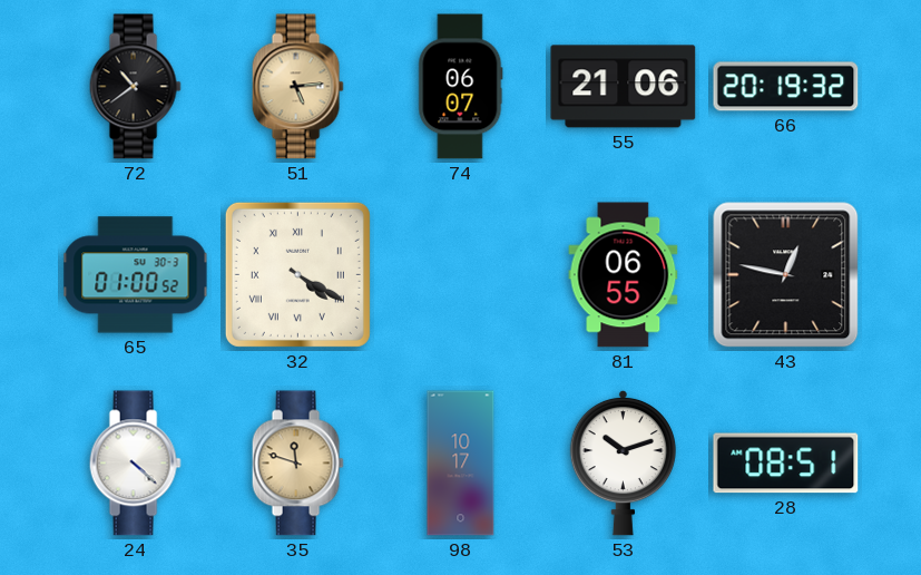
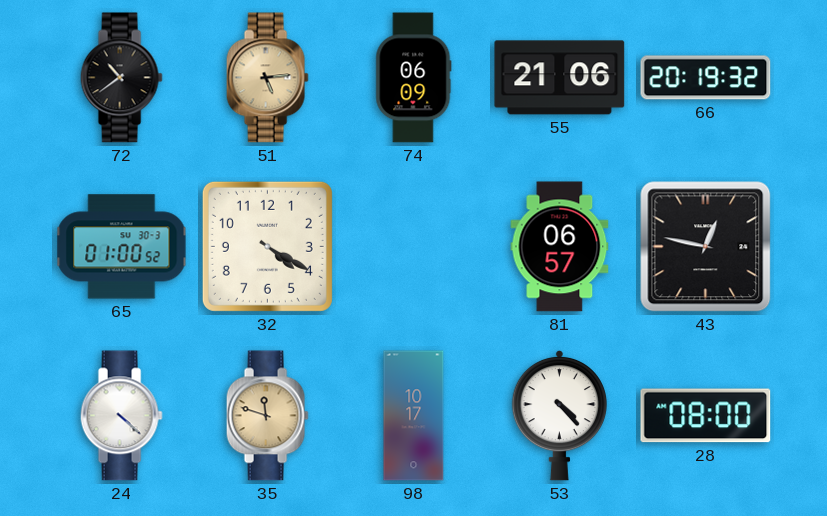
74: 06:07 -> 06:09
32 numerals: Roman -> Arabic
81: 06:55 -> 06:57
53: 10:12 -> 4:23
28: 08:51 -> 08:00
